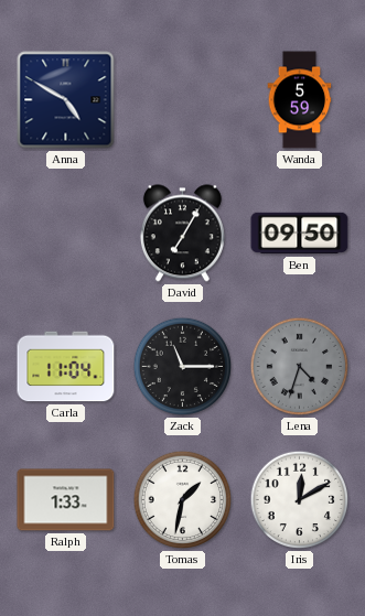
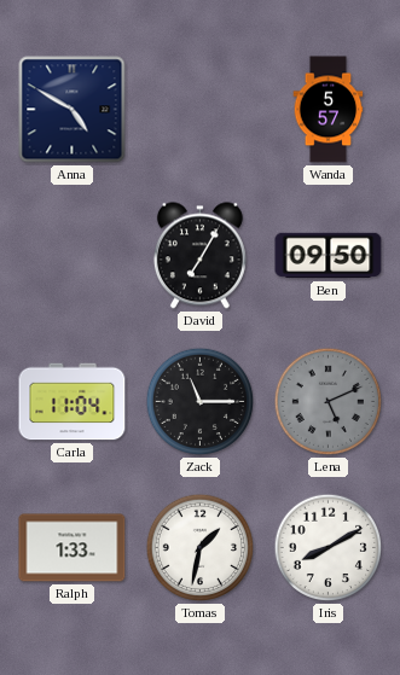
Wanda: 5:59 -> 5:57
Lena: 4:33 -> 5:11
Iris: 12:10 -> 8:10
